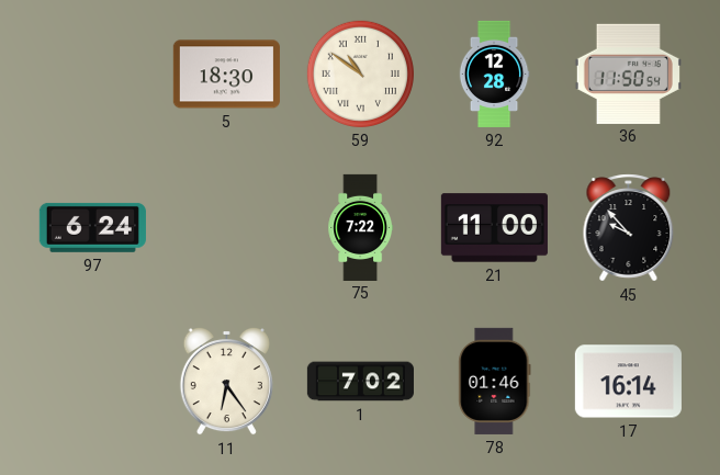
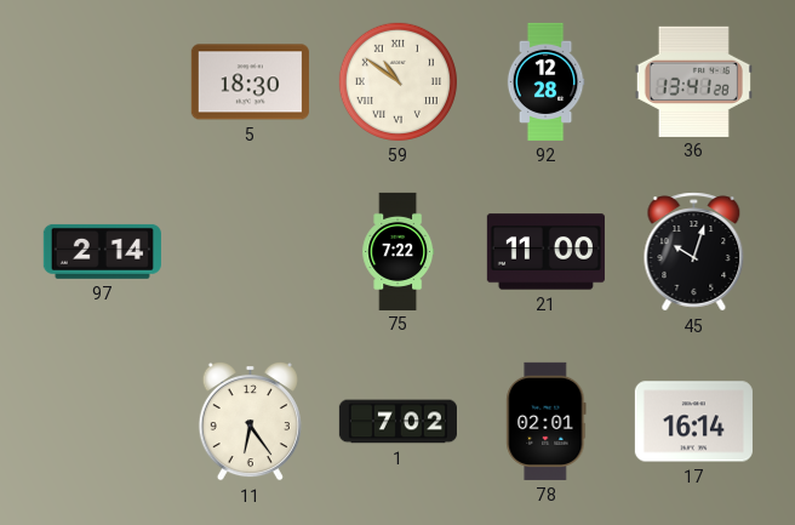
36: 11:50 -> 13:41
97: 6:24 -> 2:14
45: 9:53 -> 10:03
78: 01:46 -> 02:01
